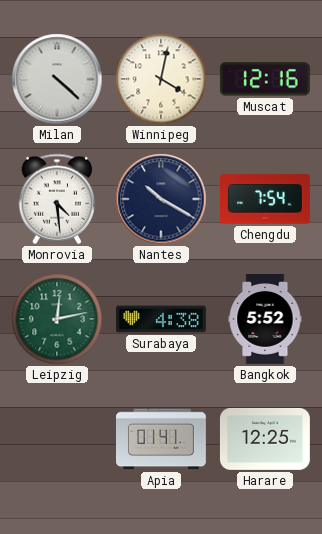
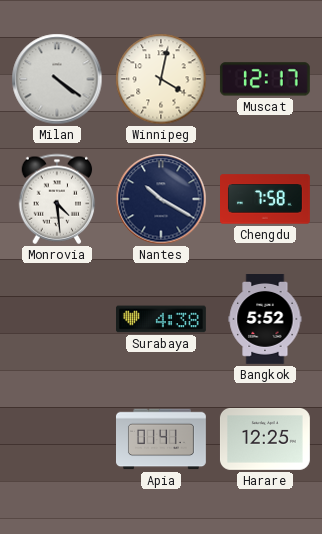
Milan: 4:22 -> 4:21
Muscat: 12:16 -> 12:17
Chengdu: 7:54 -> 7:58
Leipzig: 12:13 -> none
